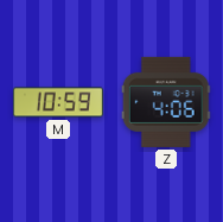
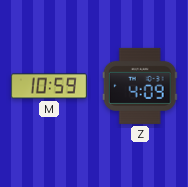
Z: 4:06 -> 4:09
